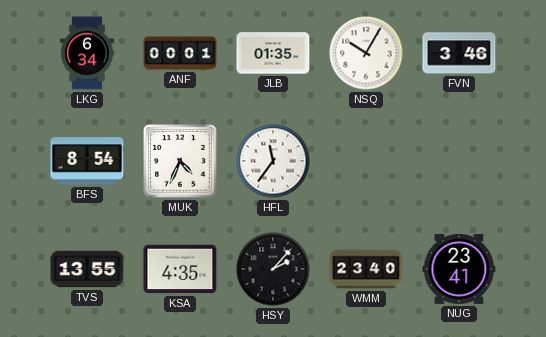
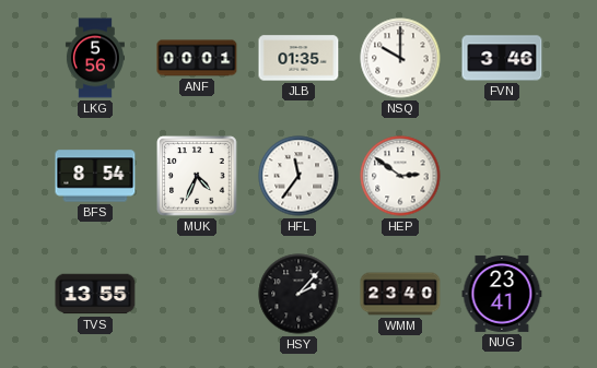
LKG: 6:34 -> 5:56
NSQ: 10:05 -> 10:00
HEP: none -> 2:51
KSA: 4:35 -> none
